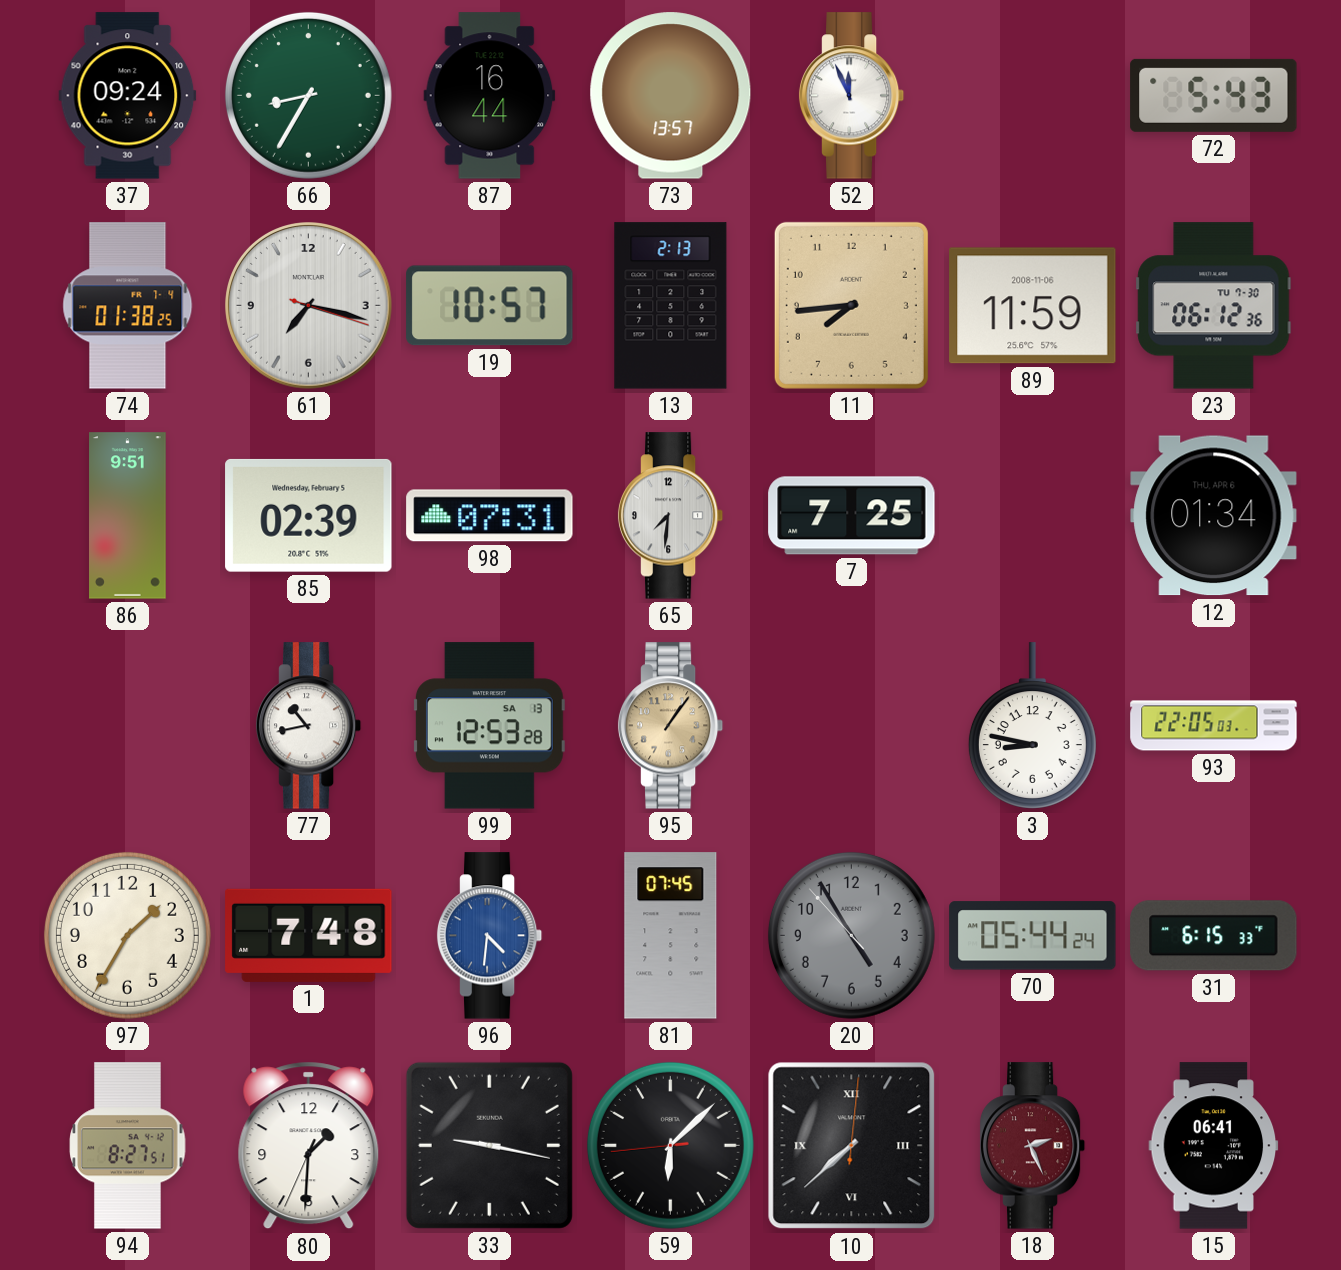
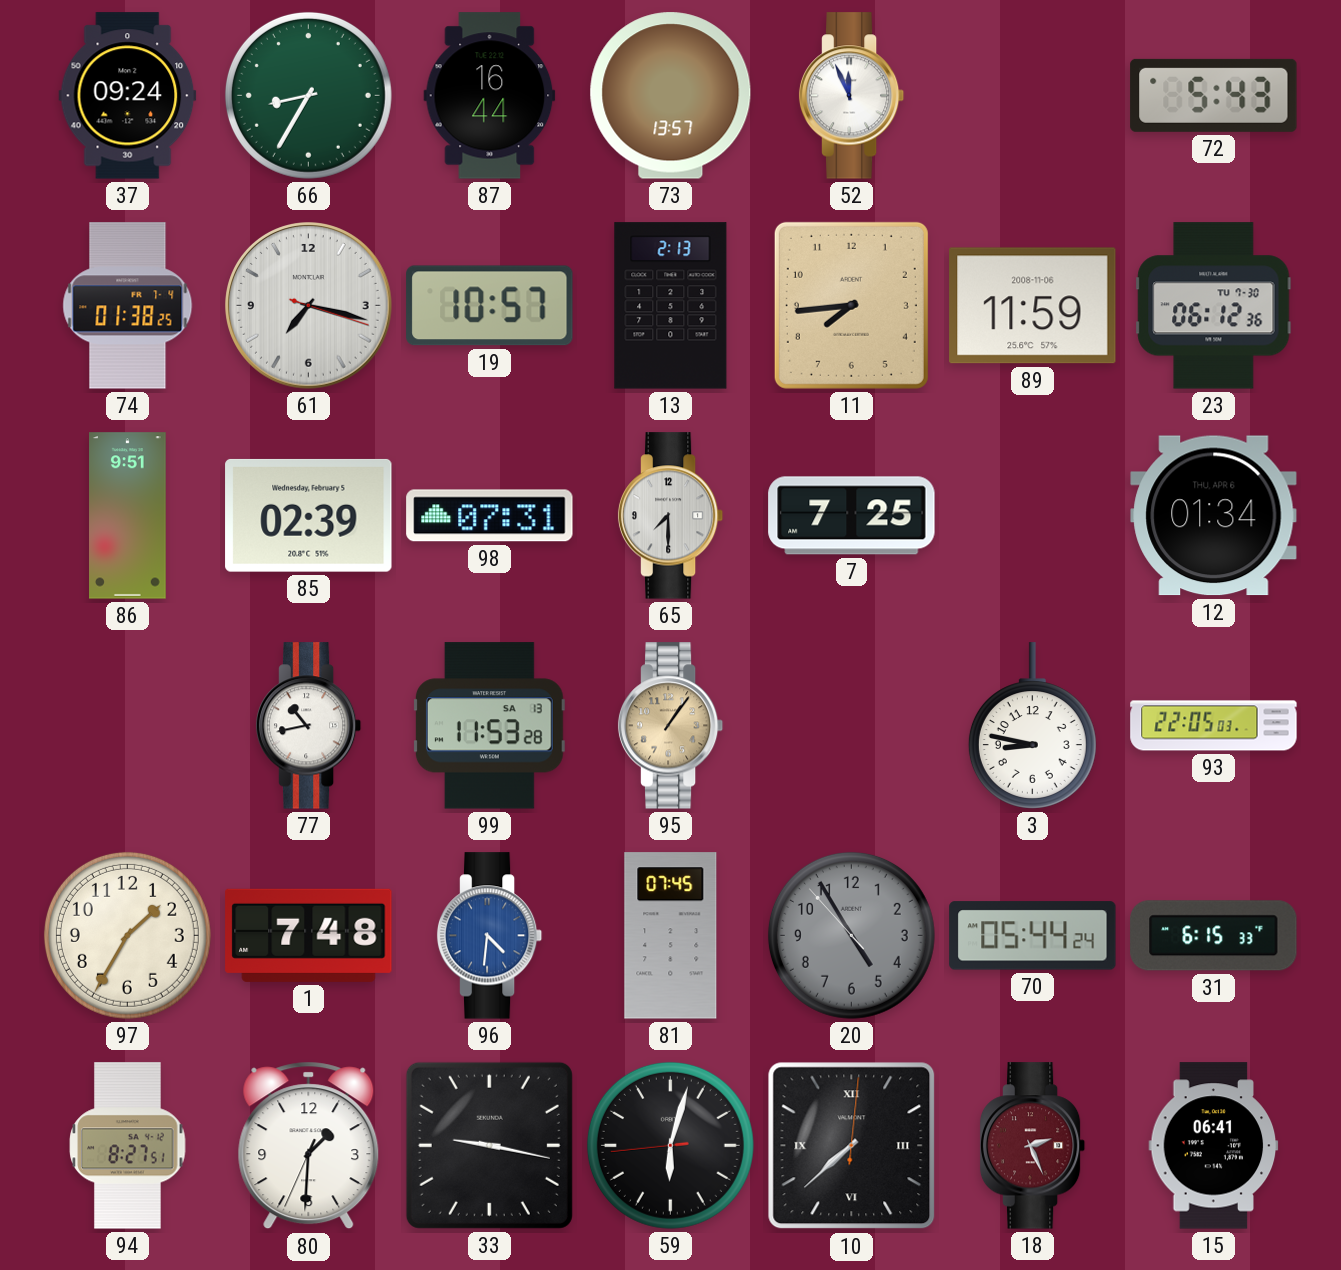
65: 7:31 -> 7:30
99: 12:53 -> 11:53
59: 6:07 -> 6:02
